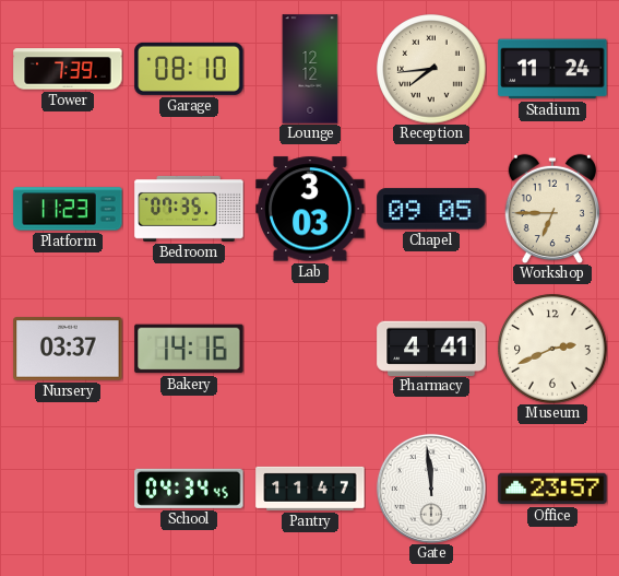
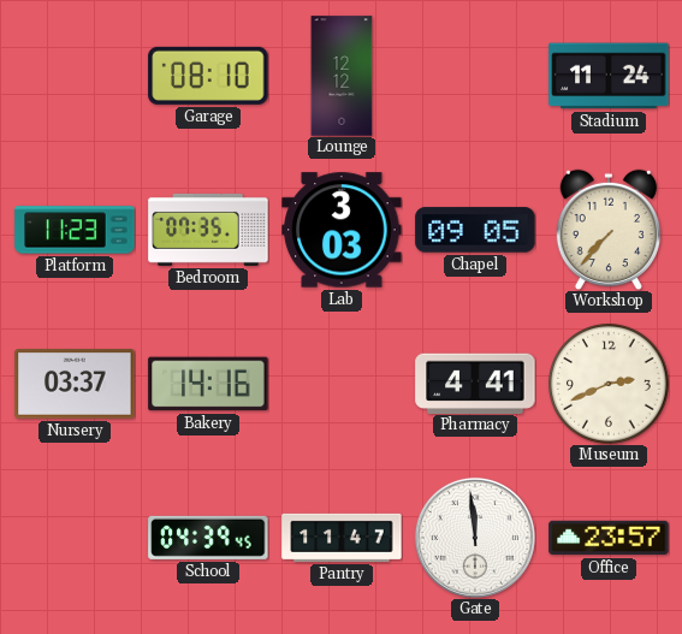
Tower: 7:39 -> none
Reception: 7:44 -> none
Workshop: 6:45 -> 7:37
School: 04:34 -> 04:39
